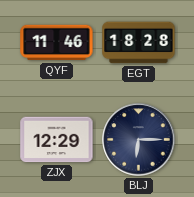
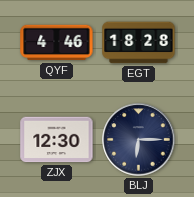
QYF: 11:46 -> 4:46
ZJX: 12:29 -> 12:30
